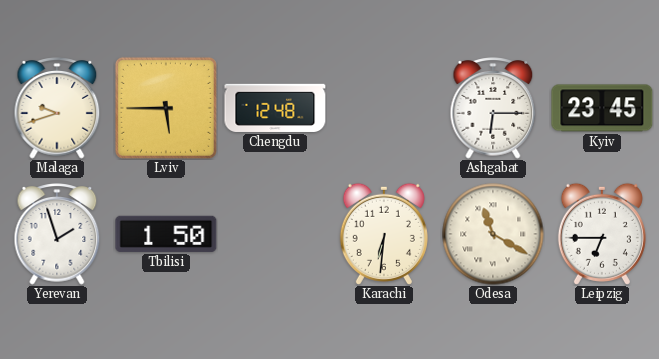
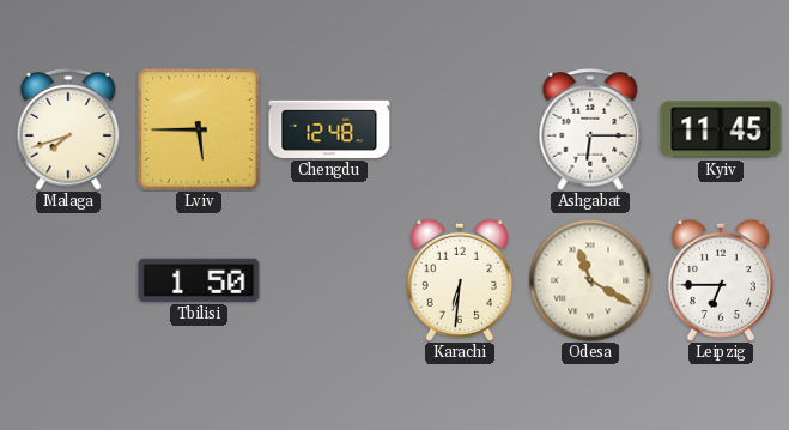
Malaga: 9:42 -> 7:42
Kyiv: 23:45 -> 11:45
Yerevan: 1:57 -> none
